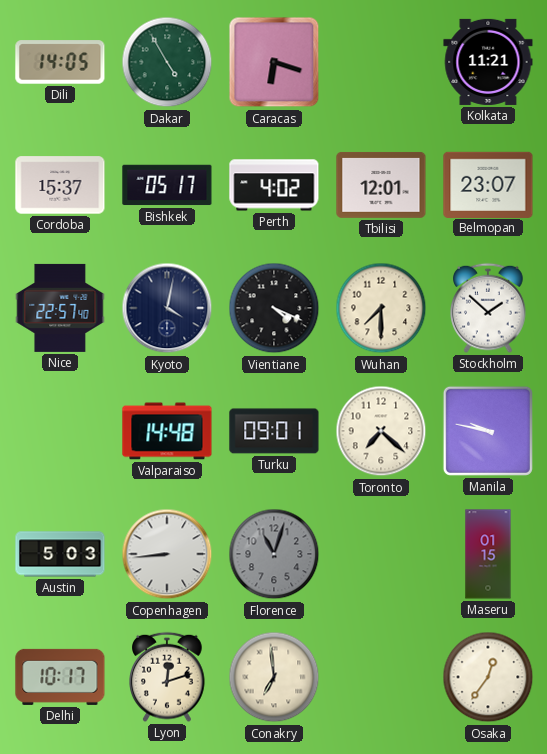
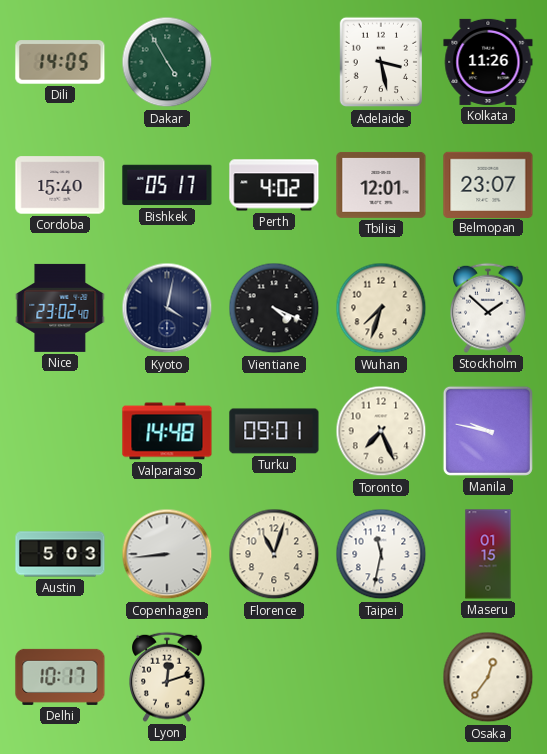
Caracas: 6:18 -> none
Adelaide: none -> 3:28
Kolkata: 11:21 -> 11:26
Cordoba: 15:37 -> 15:40
Nice: 22:57 -> 23:02
Wuhan: 7:30 -> 7:33
Toronto: 7:22 -> 7:26
Florence dial: grey -> cream
Taipei: none -> 11:32
Conakry: 6:59 -> none
